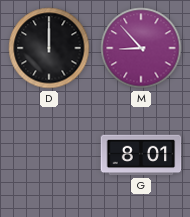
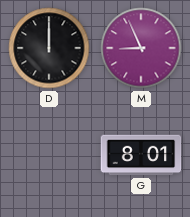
M: 8:53 -> 8:56
